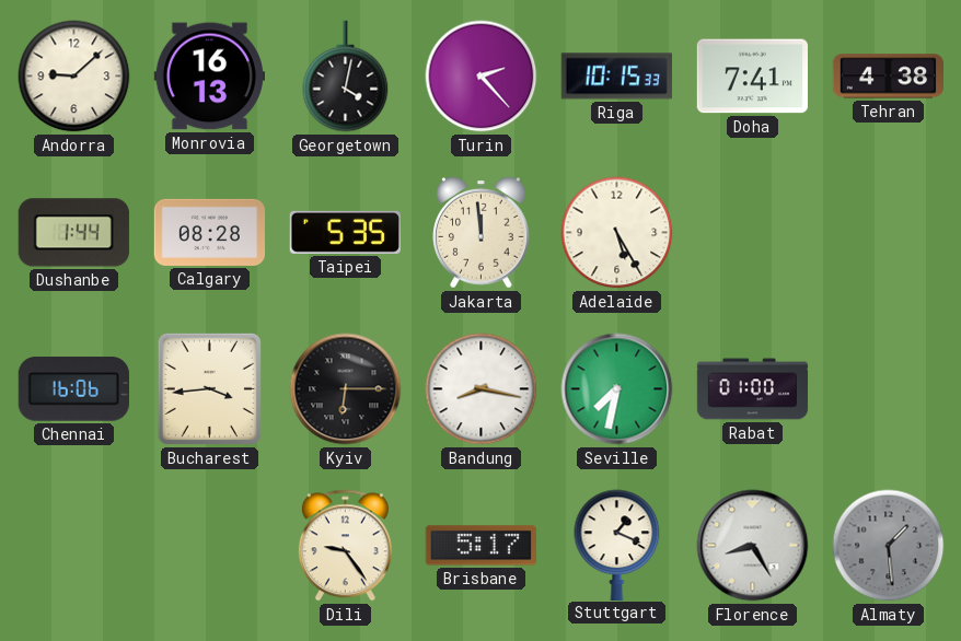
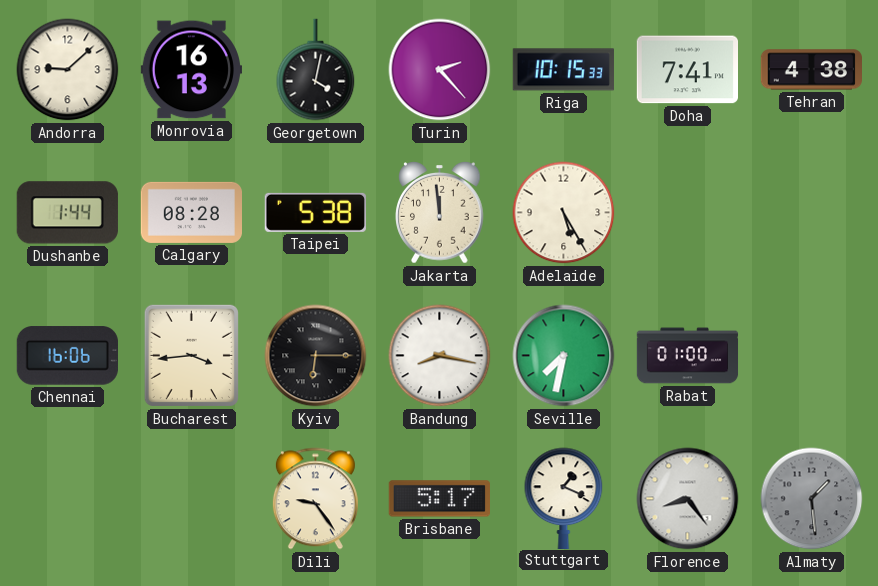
Taipei: 5:35 -> 5:38
Florence: 8:25 -> 8:24
